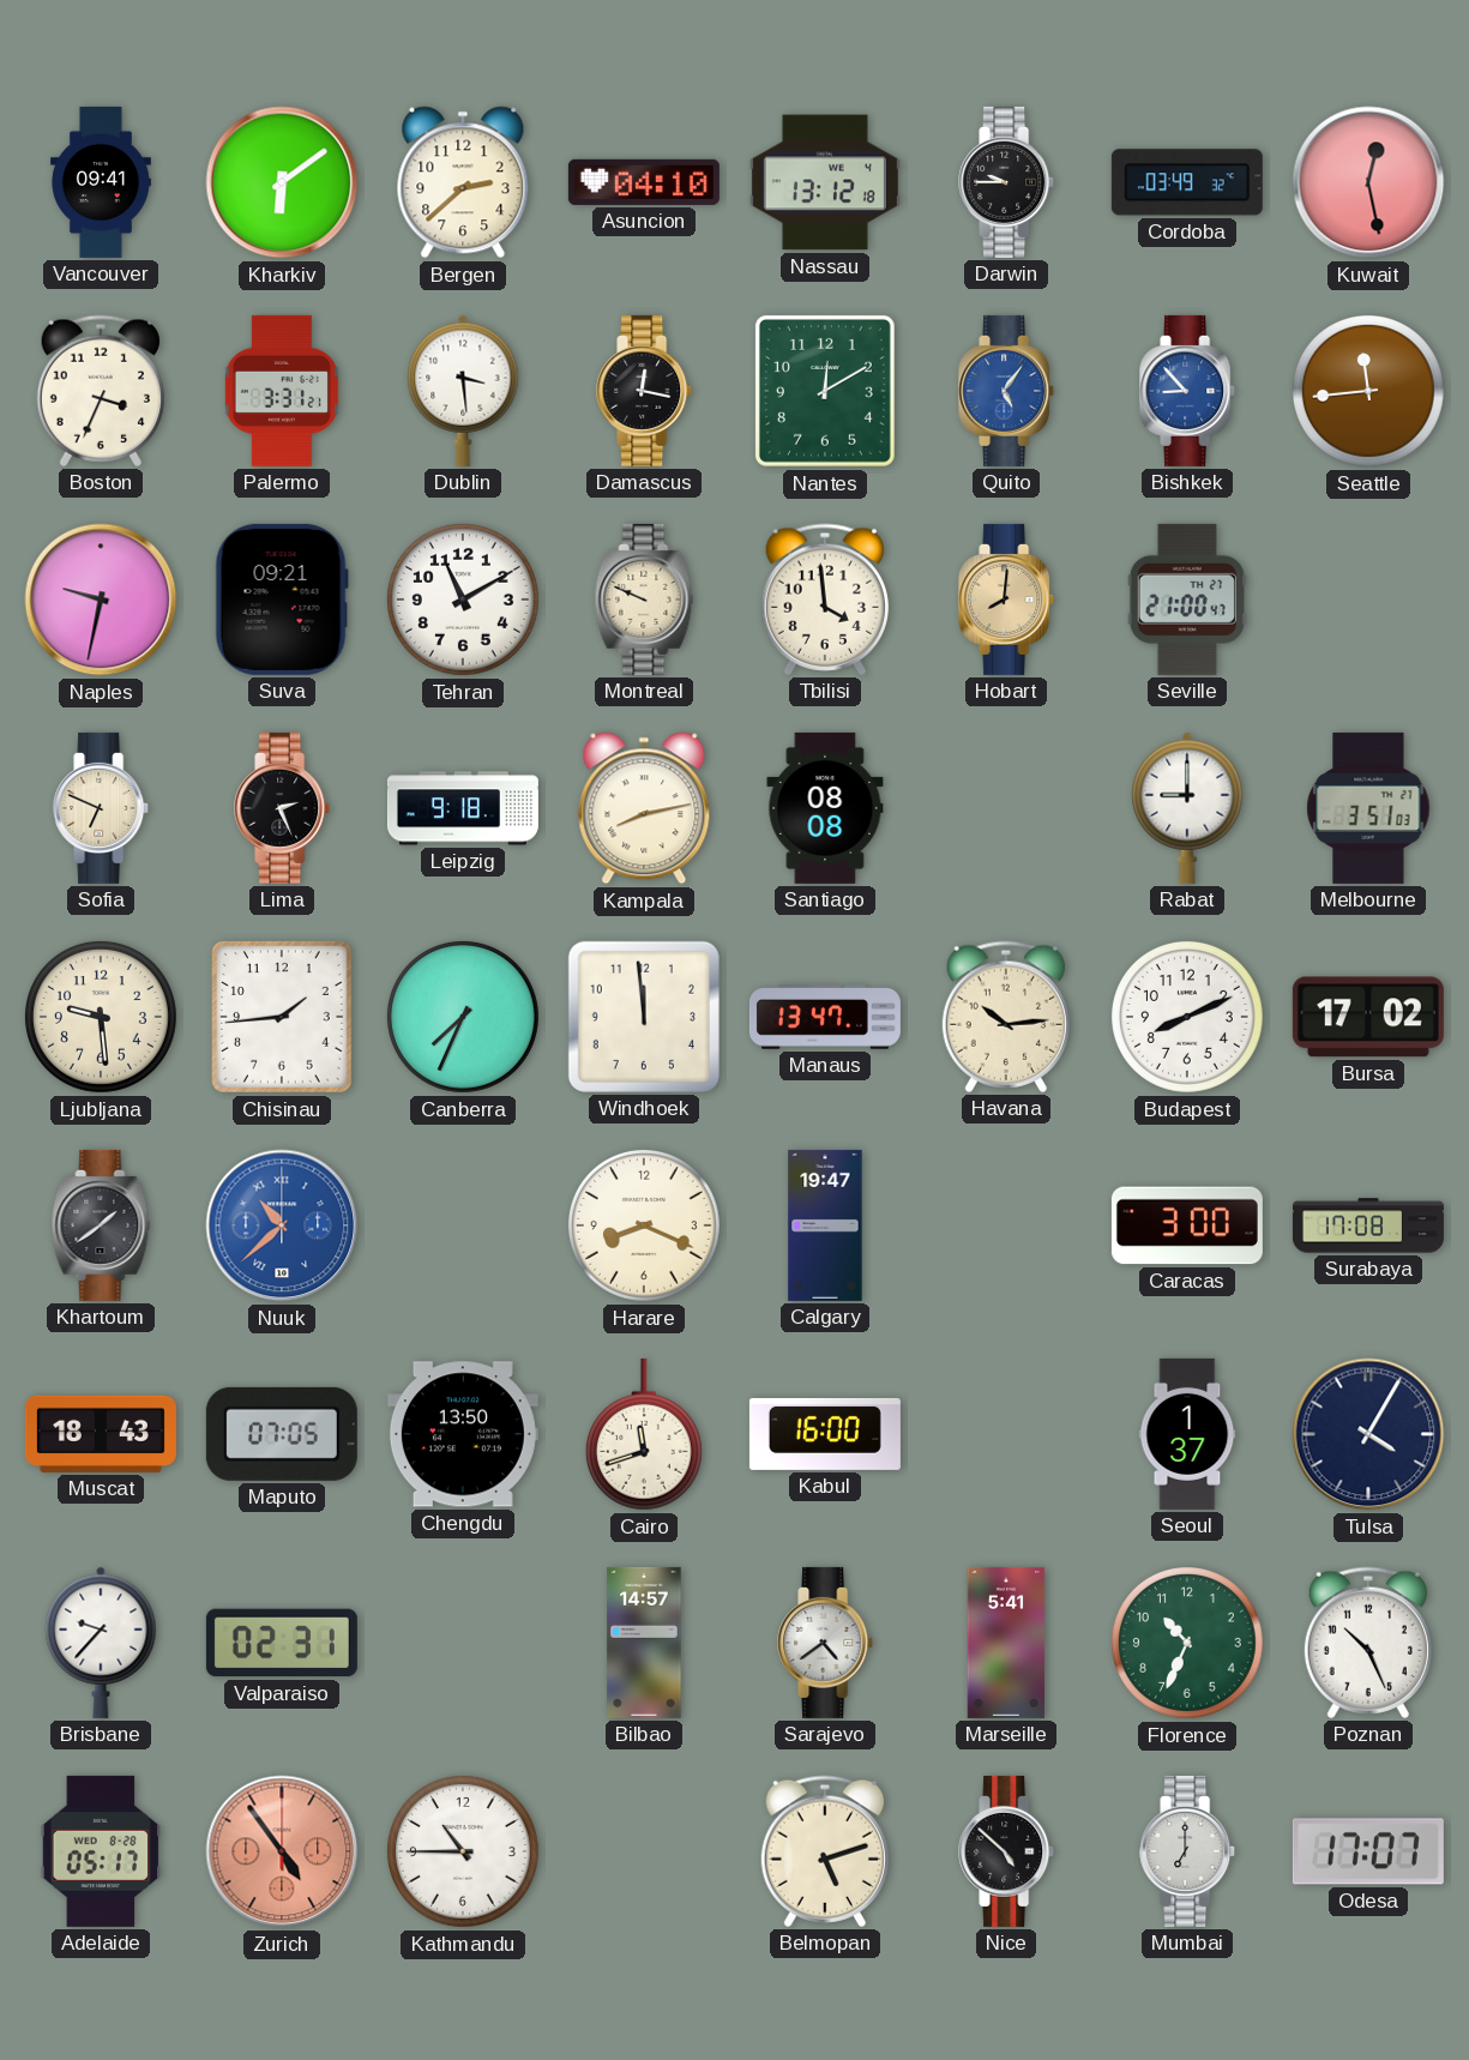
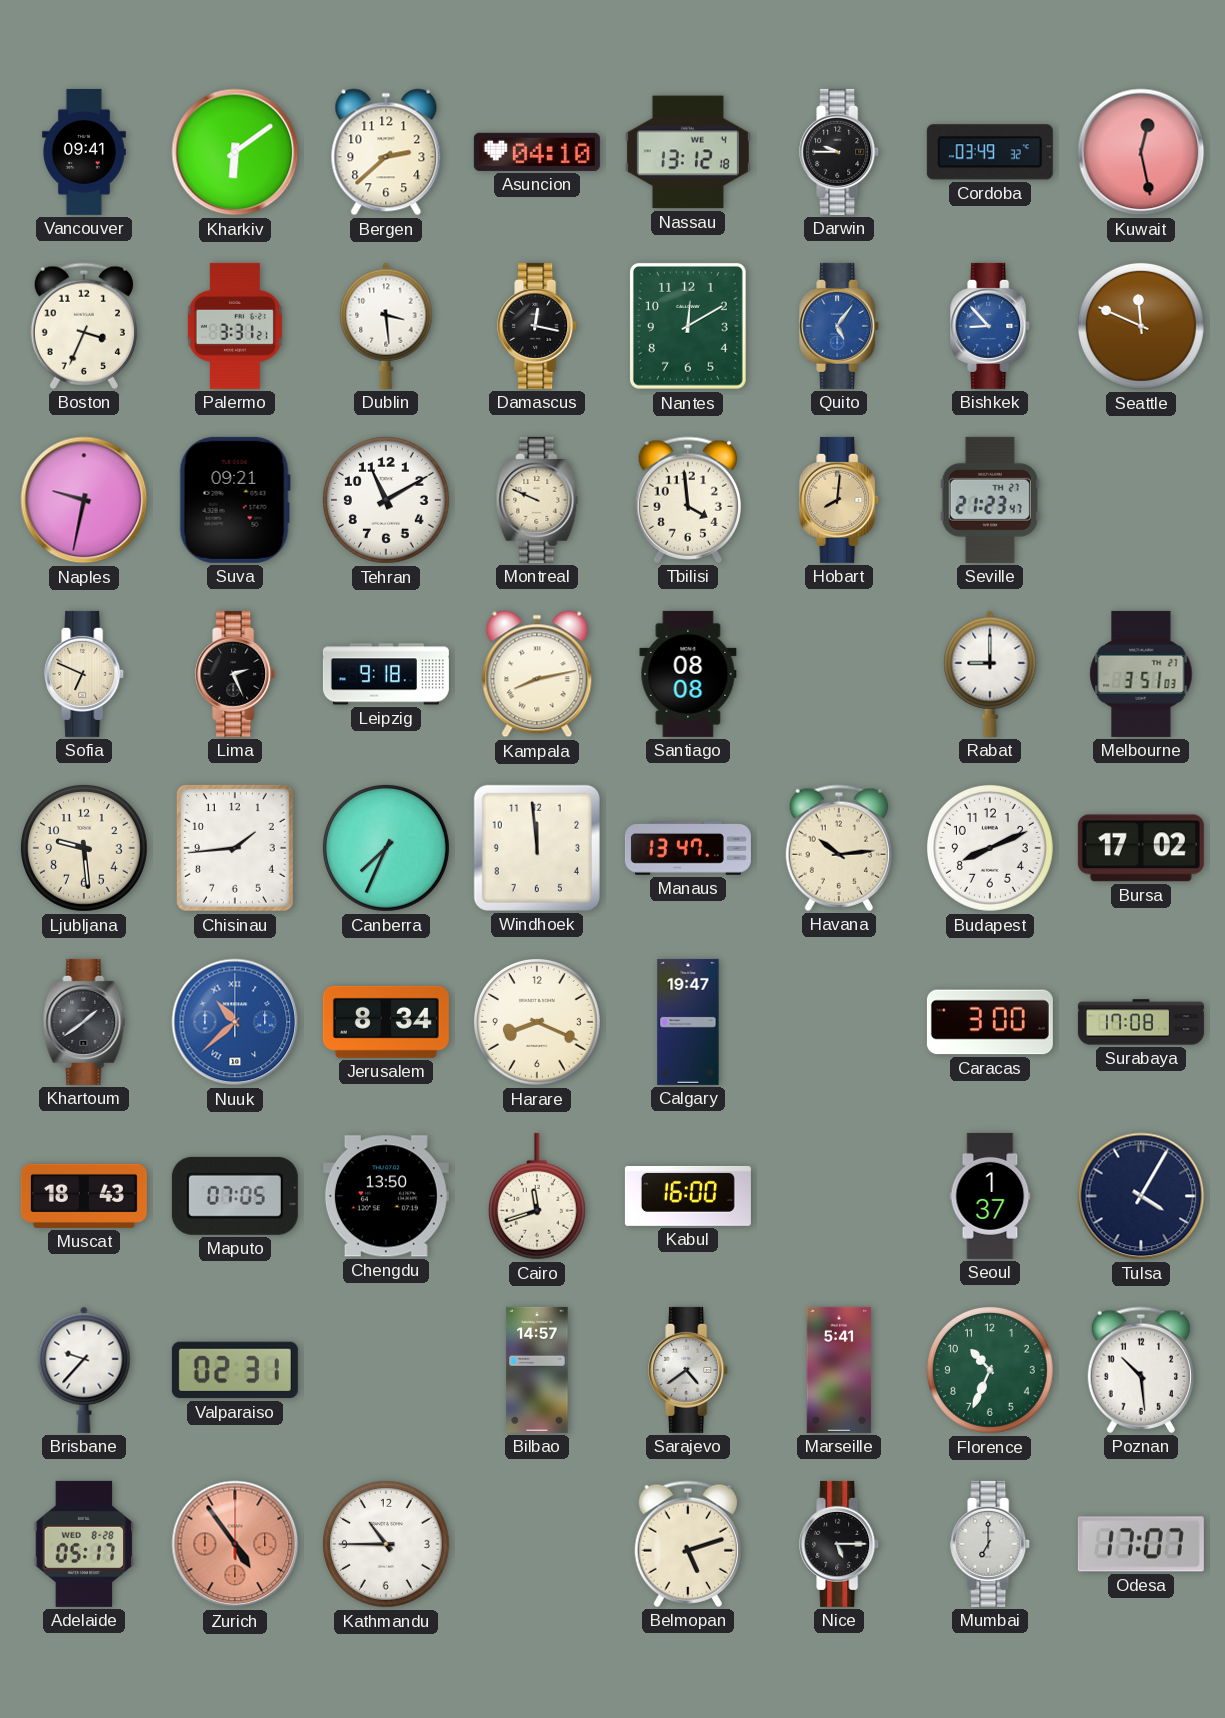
Seattle: 11:44 -> 11:49
Seville: 21:00 -> 21:23
Jerusalem: none -> 8:34
Poznan: 10:26 -> 10:29
Nice: 4:52 -> 5:15
